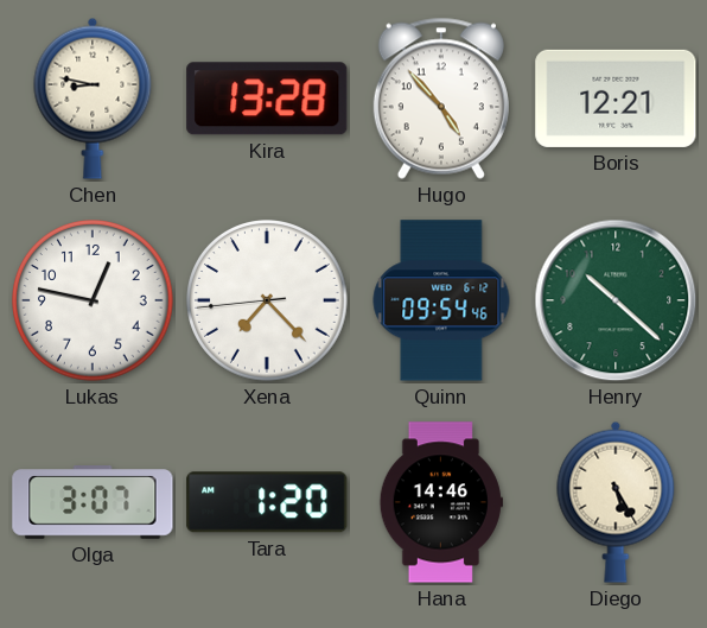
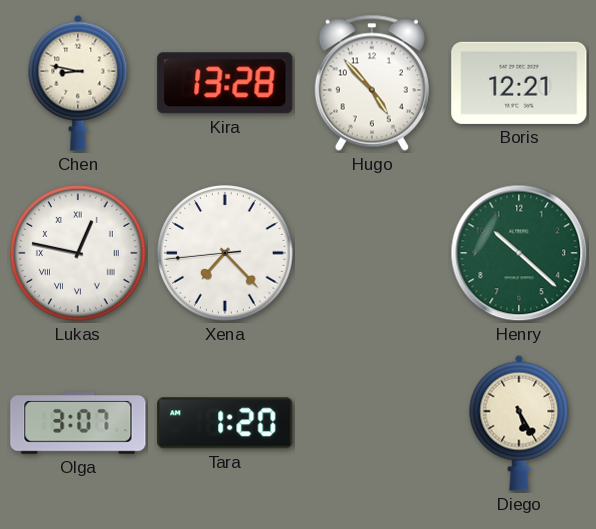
Lukas numerals: Arabic -> Roman
Quinn: 09:54 -> none
Hana: 14:46 -> none
